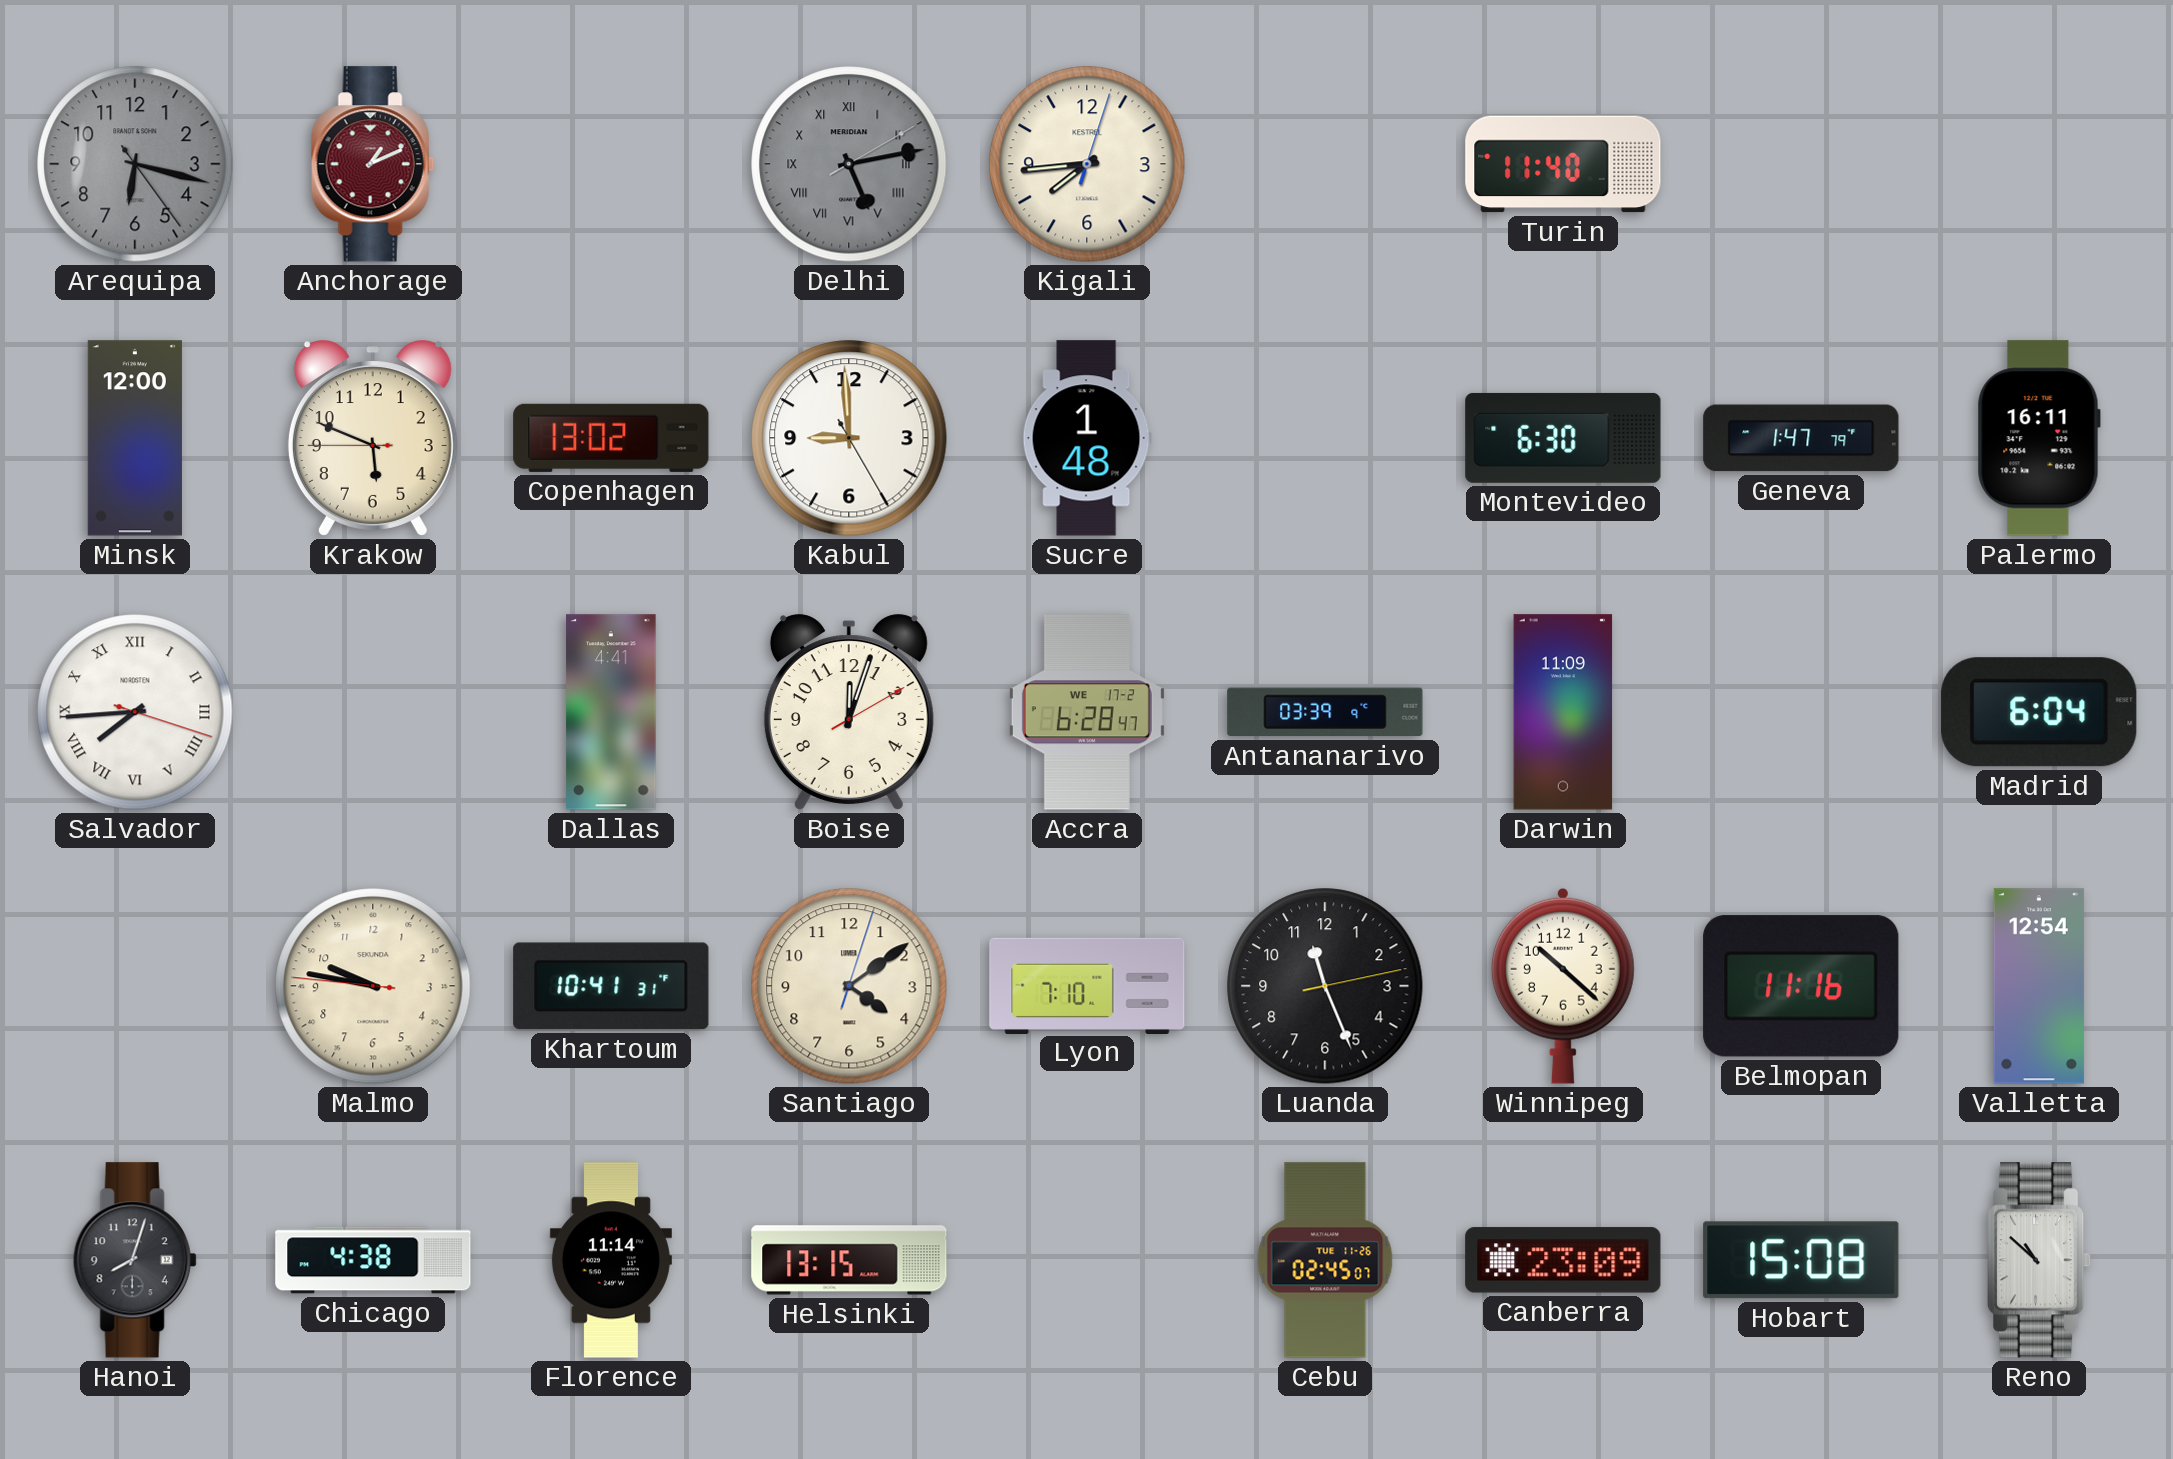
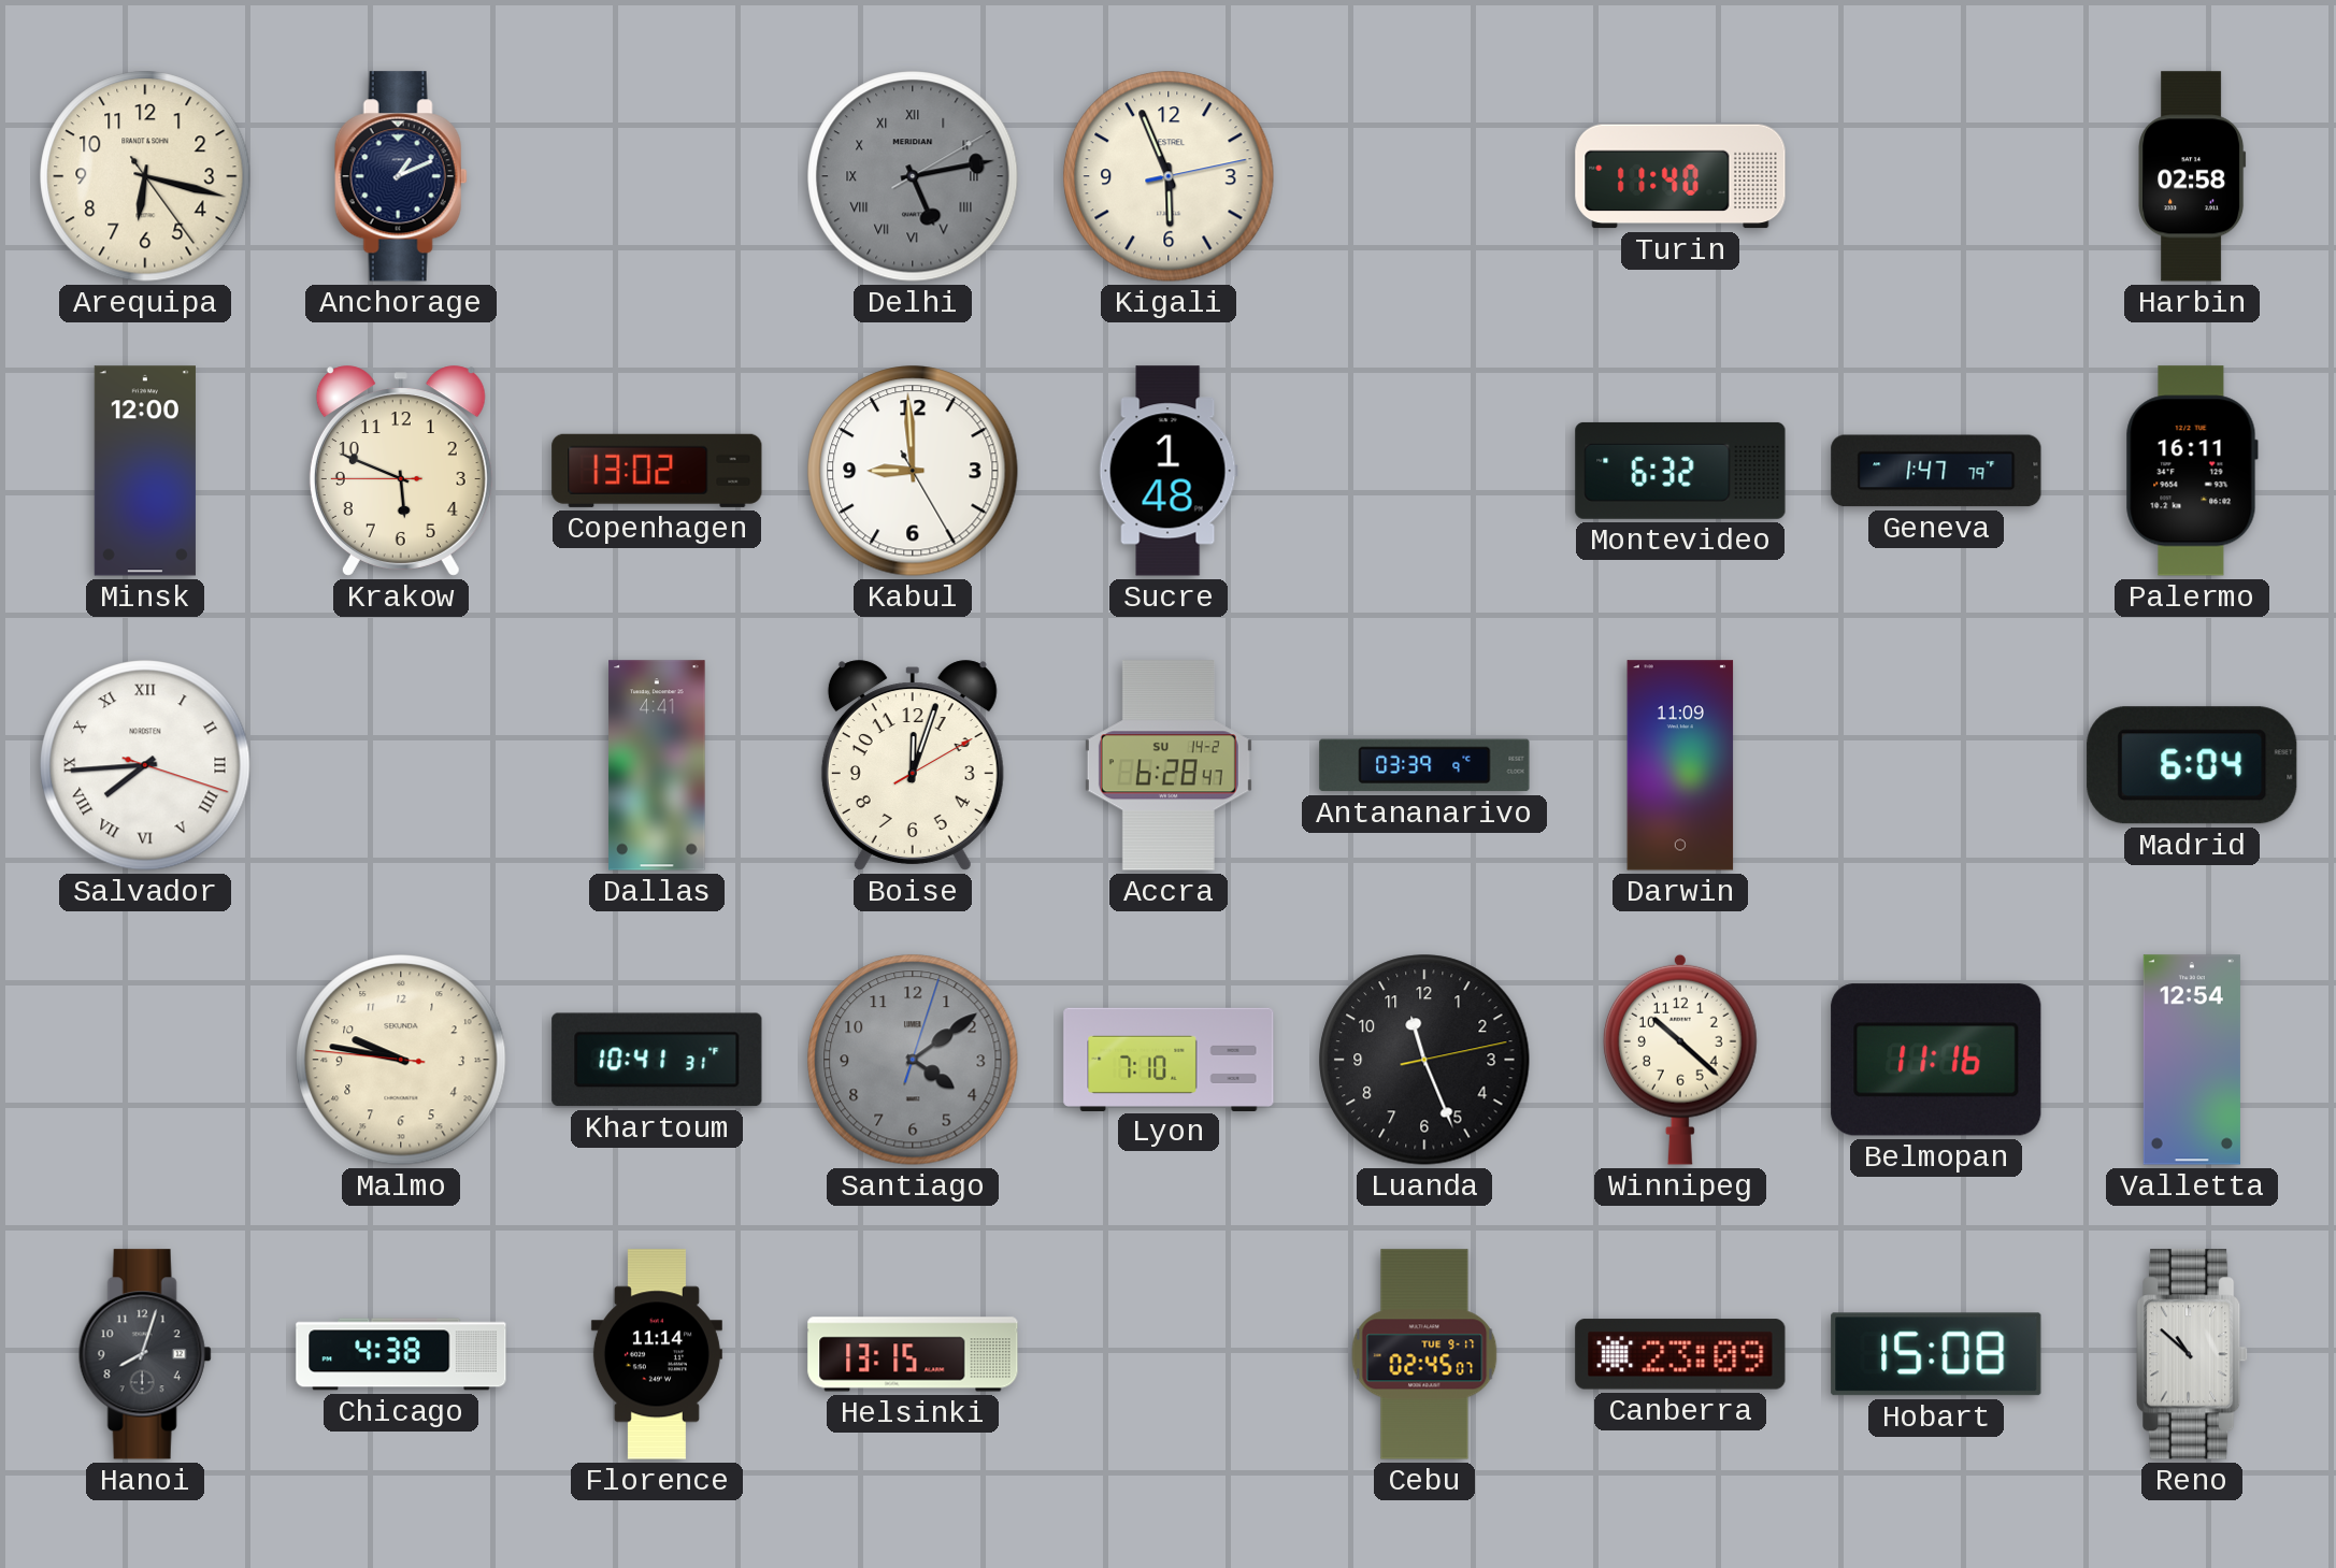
Arequipa dial: grey -> cream
Anchorage dial: burgundy -> navy
Kigali: 7:44 -> 5:56
Harbin: none -> 02:58
Montevideo: 6:30 -> 6:32
Accra date: WE 17-2 -> SU 14-2
Santiago dial: cream -> grey
Cebu date: TUE 11-26 -> TUE 9-17
